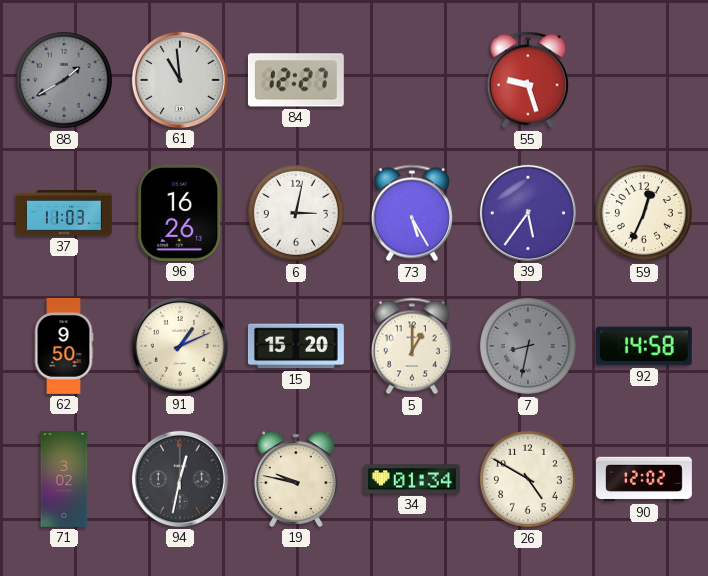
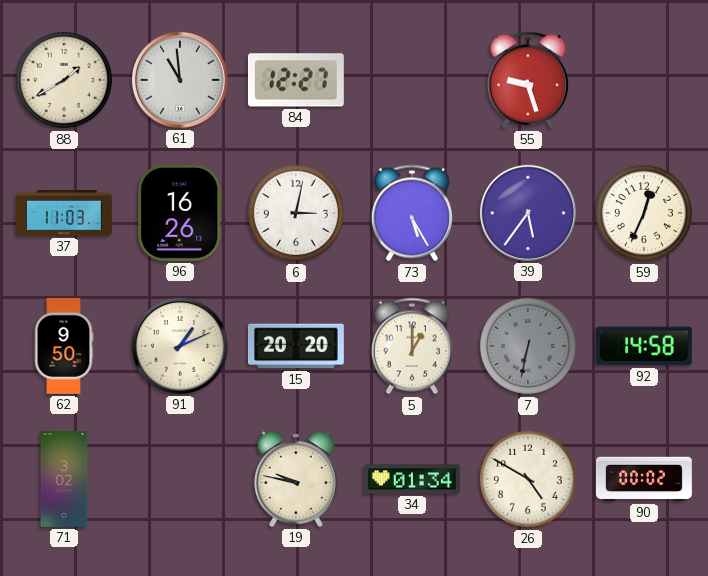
88 dial: grey -> cream
15: 15:20 -> 20:20
7: 8:32 -> 6:32
94: 12:32 -> none
90: 12:02 -> 00:02
